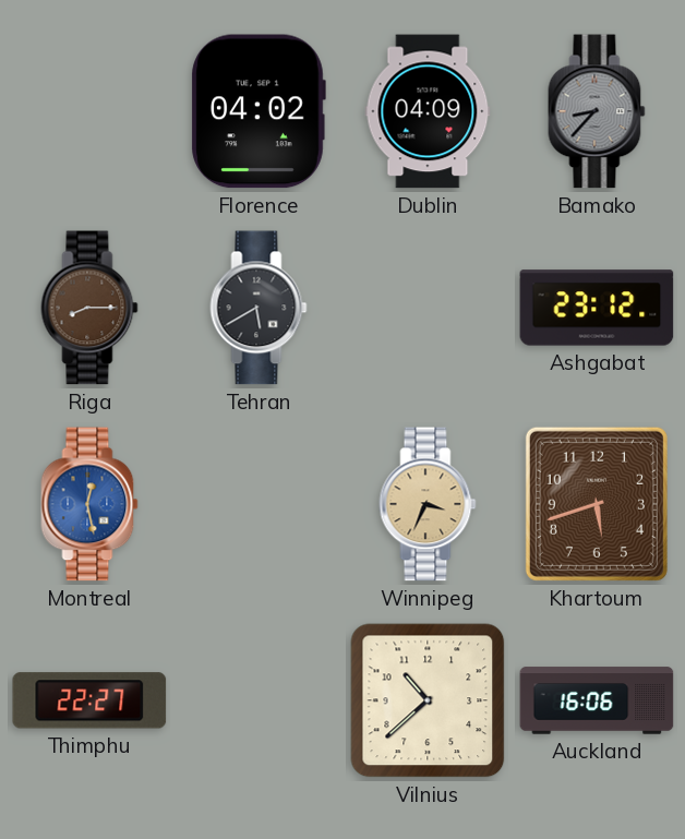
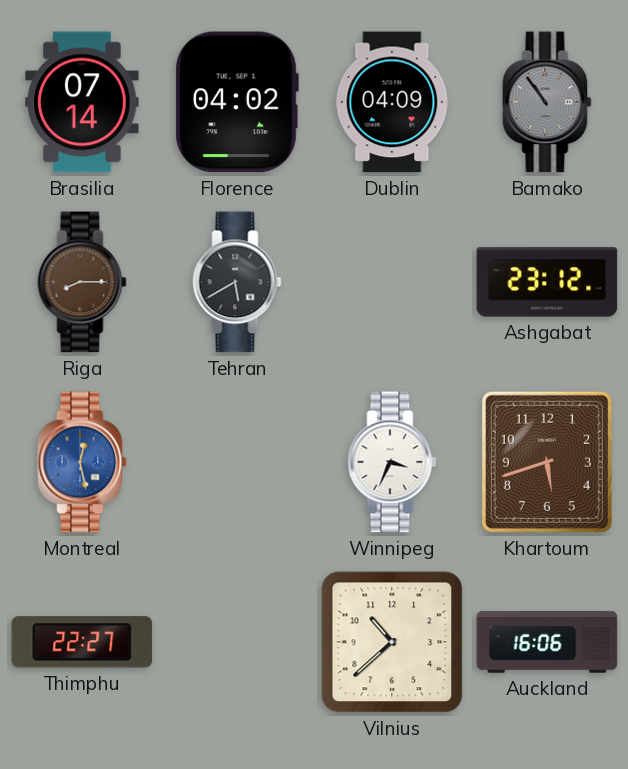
Brasilia: none -> 07:14
Bamako: 8:37 -> 10:54
Winnipeg dial: champagne -> white
